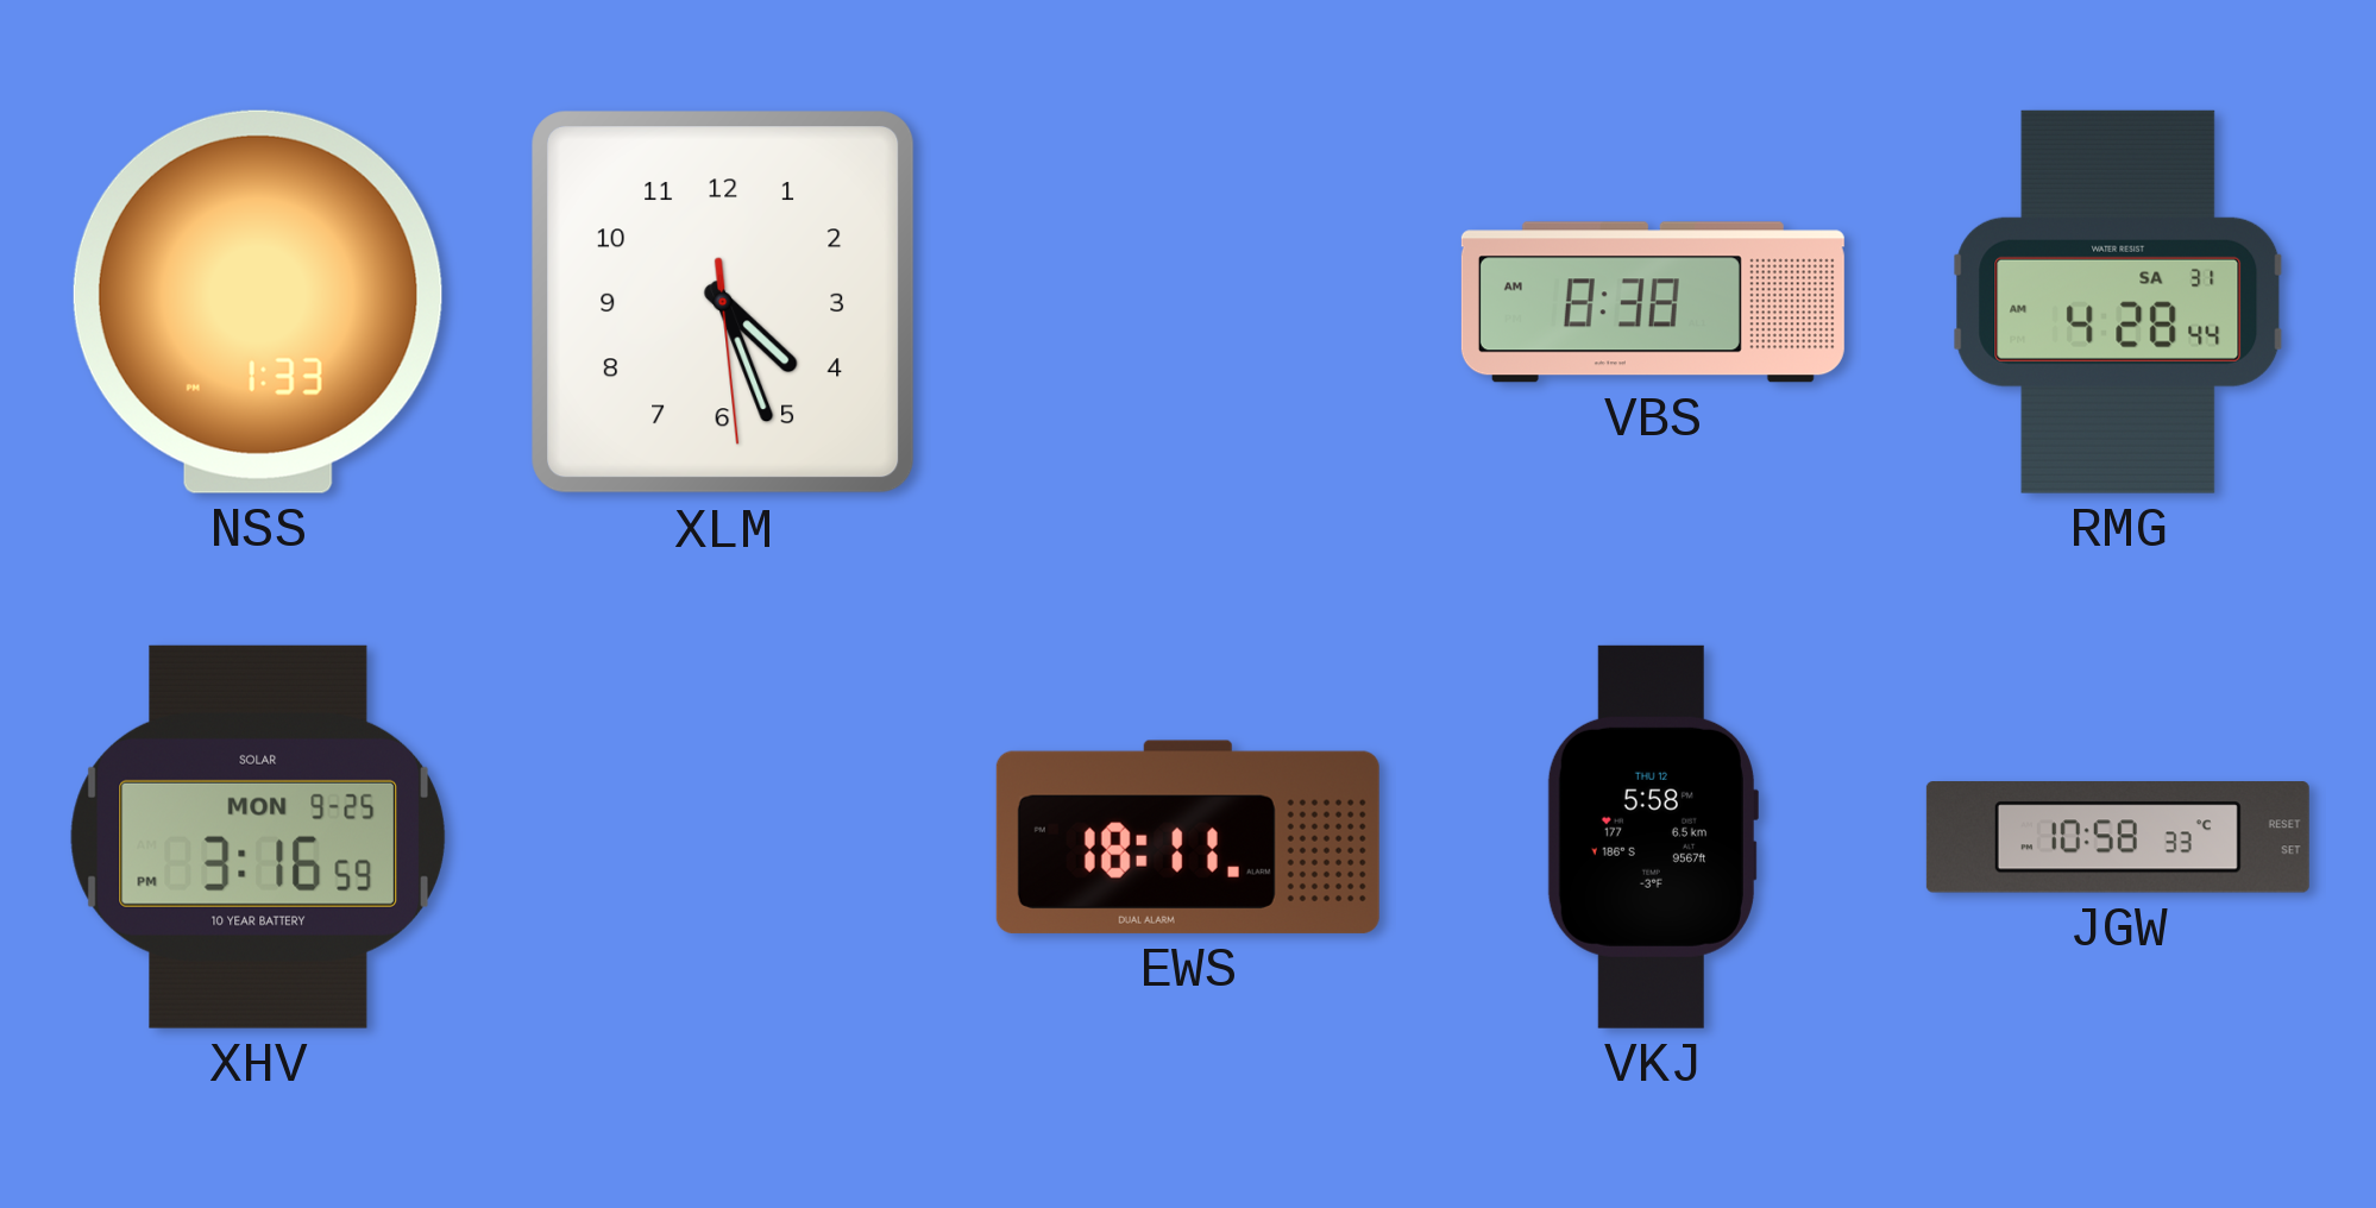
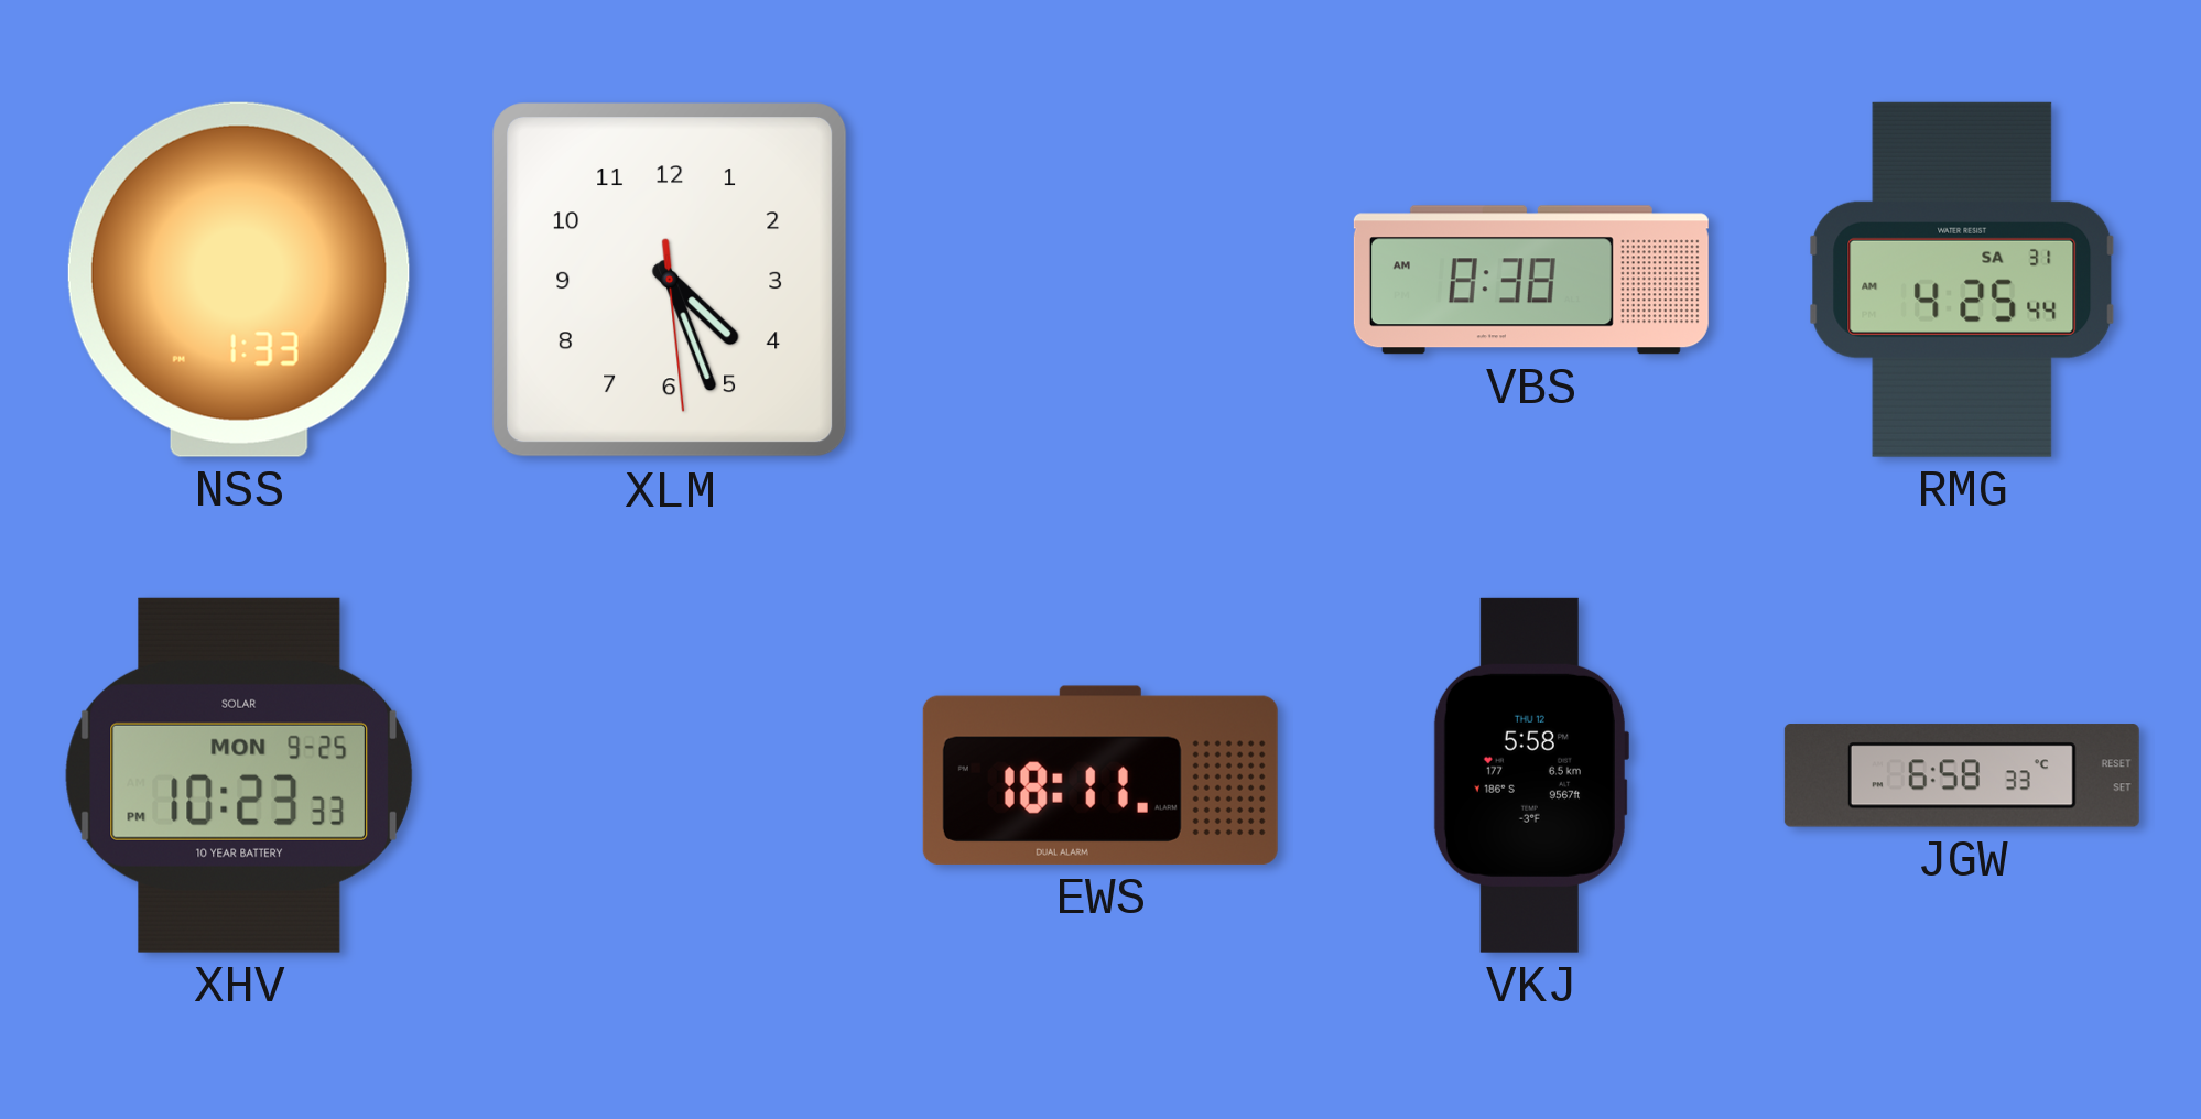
RMG: 4:28 -> 4:25
XHV: 3:16 -> 10:23
JGW: 10:58 -> 6:58
